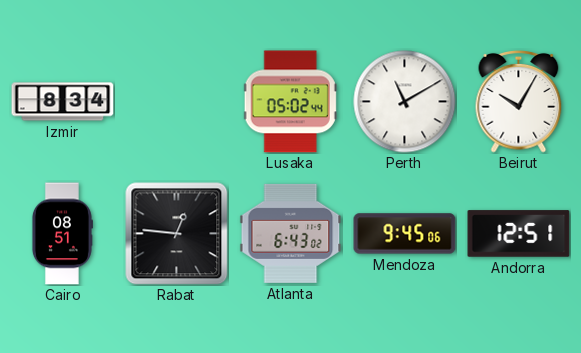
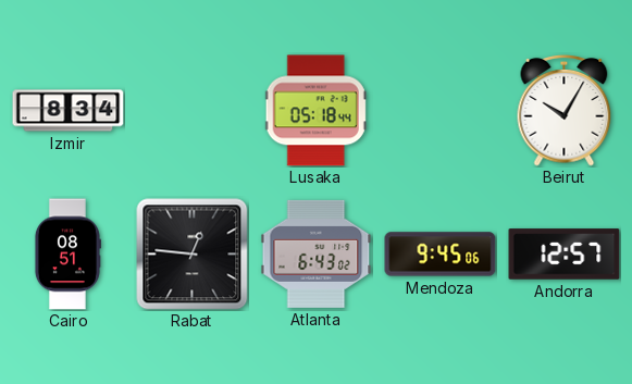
Lusaka: 05:02 -> 05:18
Perth: 11:10 -> none
Andorra: 12:51 -> 12:57
